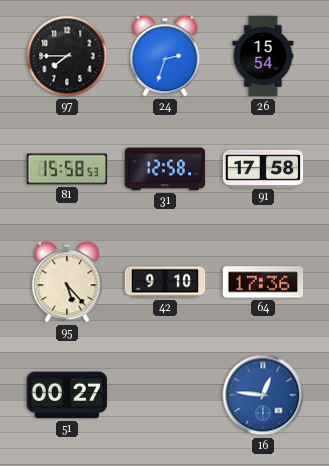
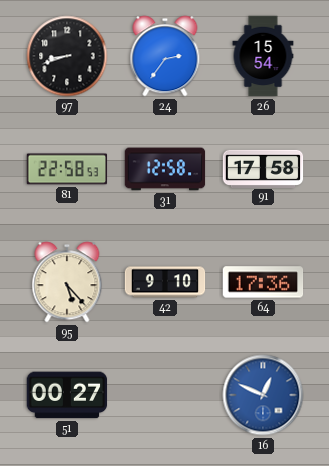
97: 7:45 -> 8:42
24: 2:33 -> 2:36
81: 15:58 -> 22:58
16: 12:46 -> 12:49
